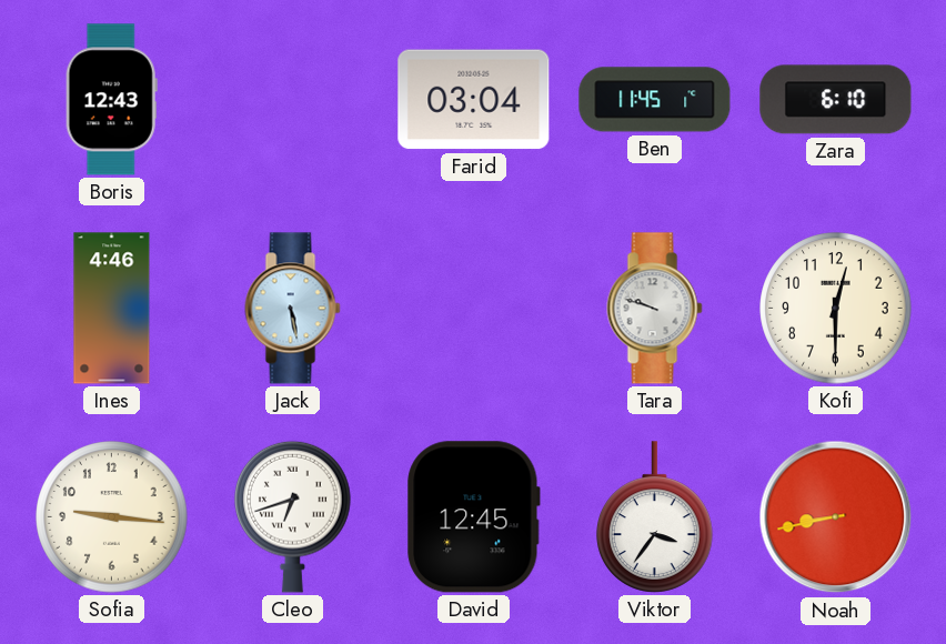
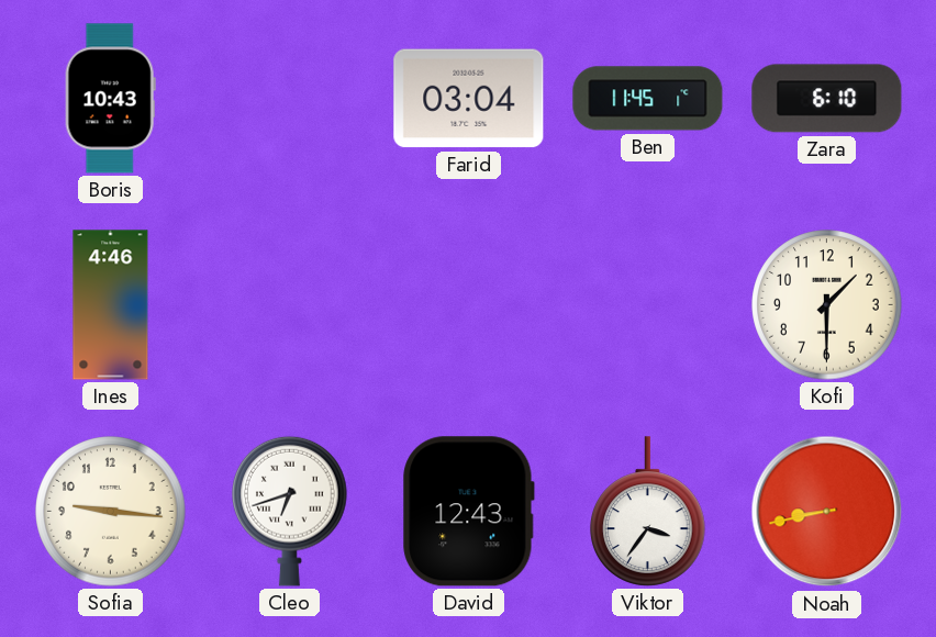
Boris: 12:43 -> 10:43
Jack: 5:28 -> none
Tara: 9:48 -> none
Kofi: 12:30 -> 1:30
David: 12:45 -> 12:43
